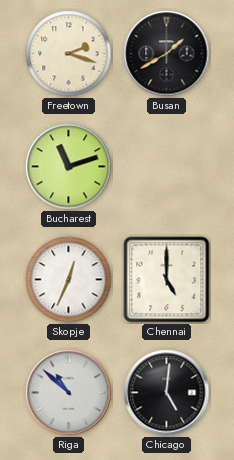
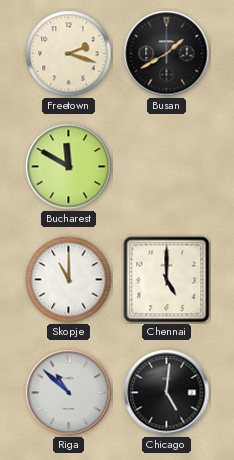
Bucharest: 11:12 -> 11:50
Skopje: 12:34 -> 11:00
